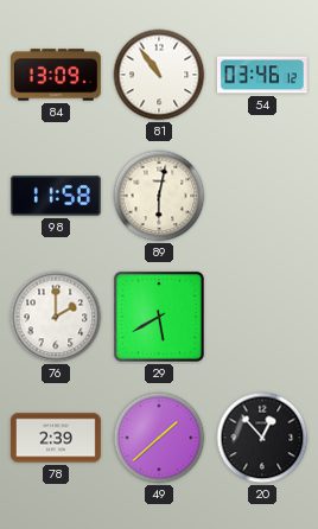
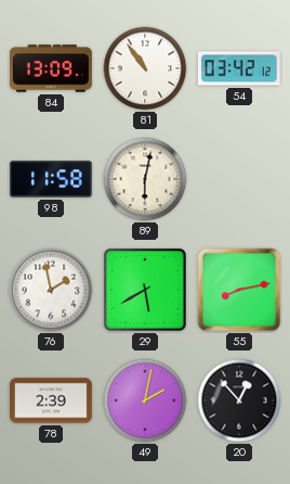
54: 03:46 -> 03:42
76: 2:00 -> 1:58
55: none -> 8:13
49: 1:38 -> 2:02
